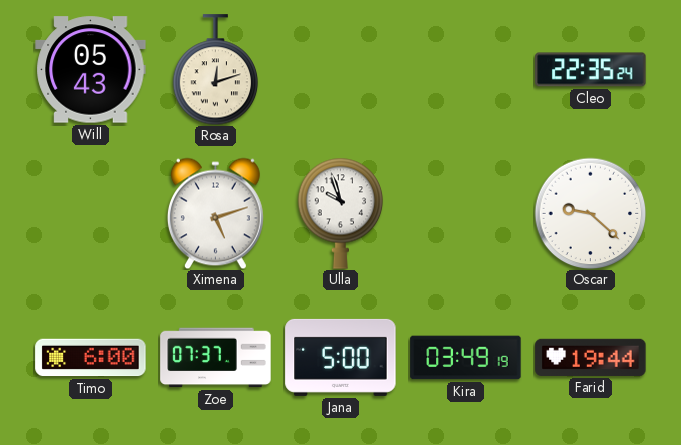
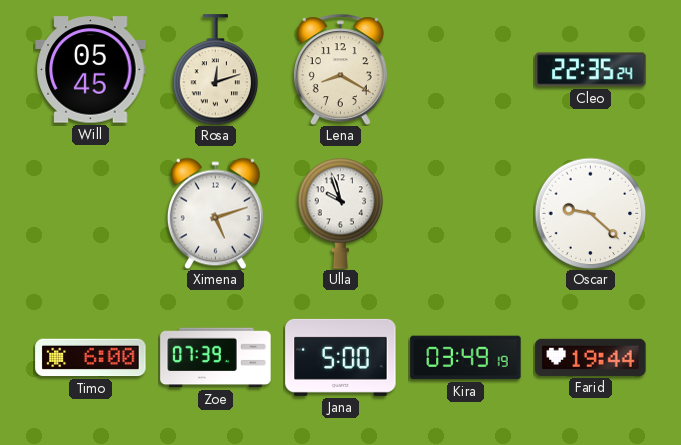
Will: 05:43 -> 05:45
Lena: none -> 8:20
Zoe: 07:37 -> 07:39
